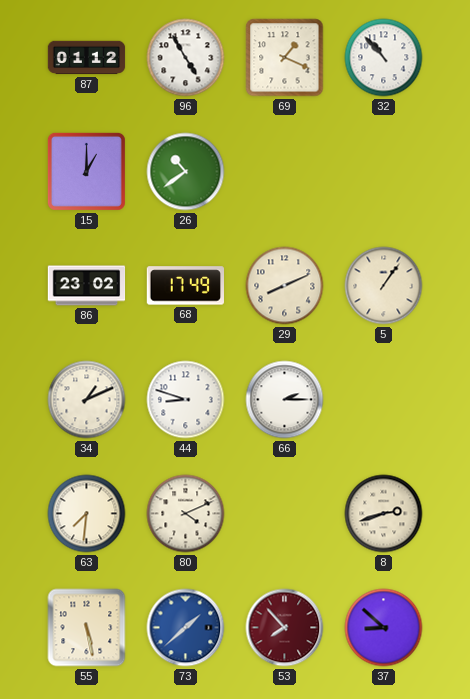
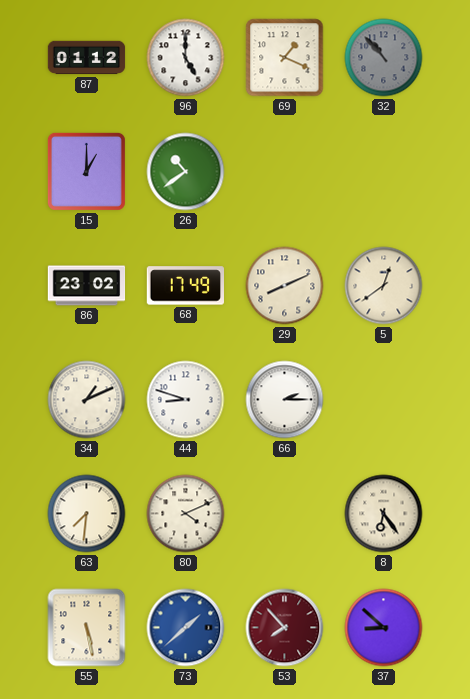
96: 4:55 -> 5:00
32 dial: white -> grey
5: 1:06 -> 12:39
8: 2:42 -> 6:24
